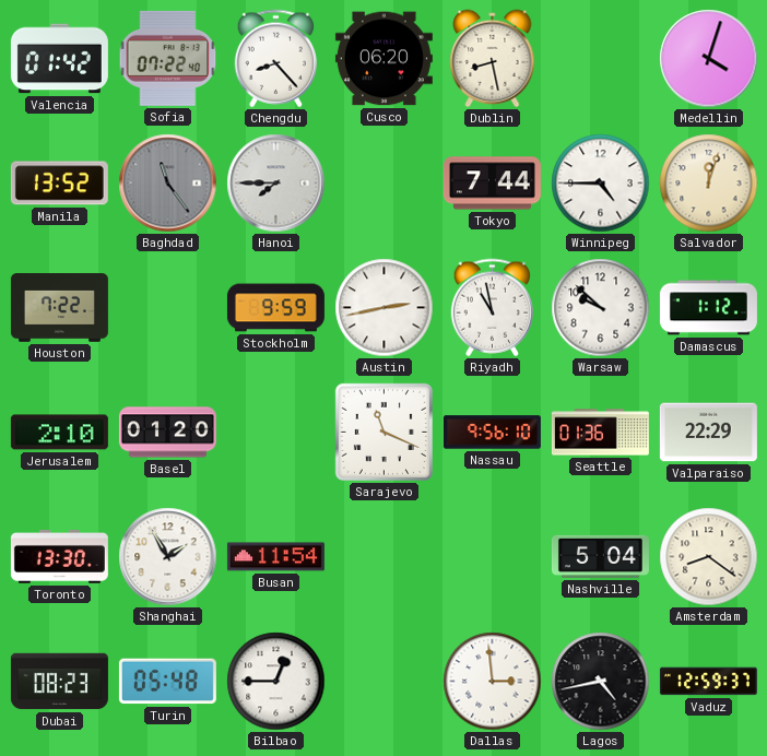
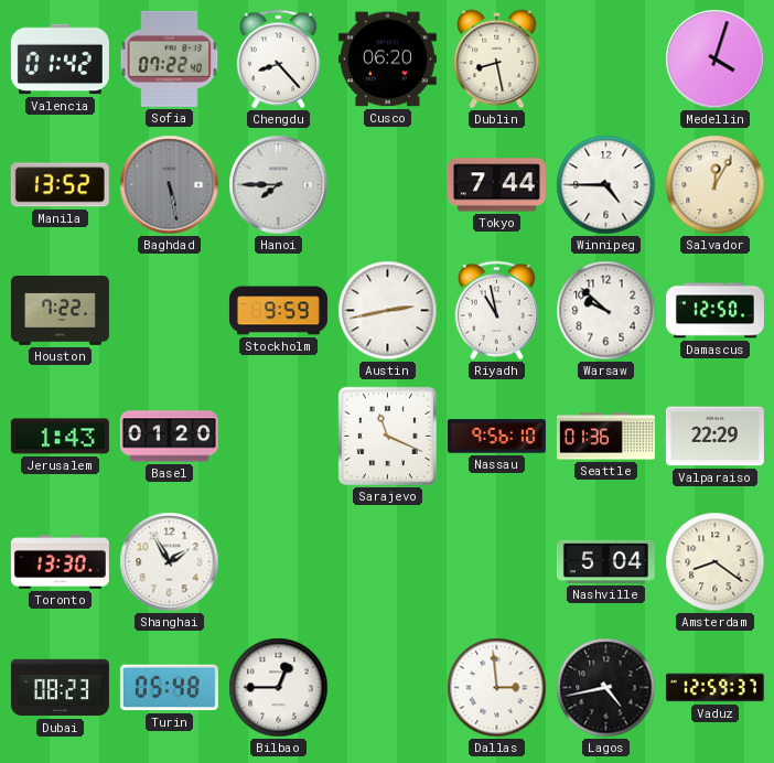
Baghdad: 11:24 -> 5:28
Salvador: 12:03 -> 12:05
Damascus: 1:12 -> 12:50
Jerusalem: 2:10 -> 1:43
Busan: 11:54 -> none
